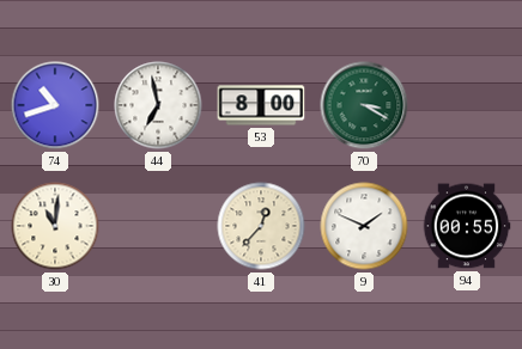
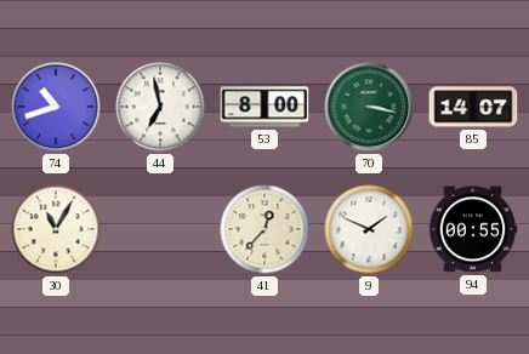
70: 3:20 -> 3:17
85: none -> 14:07
30: 11:01 -> 11:05
